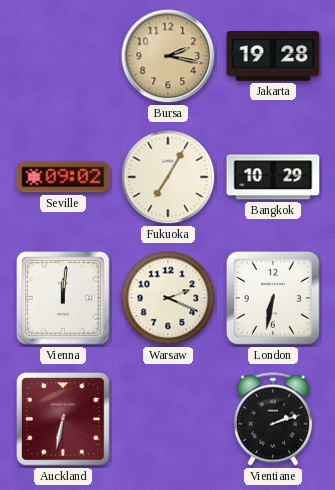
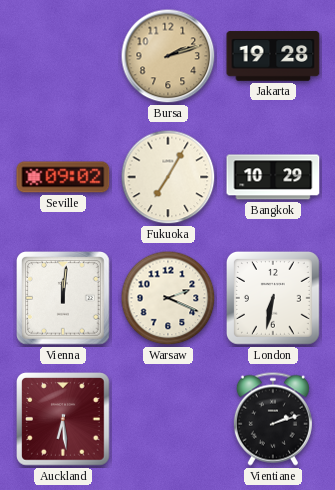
Bursa: 2:17 -> 2:12
Auckland: 6:32 -> 6:29
